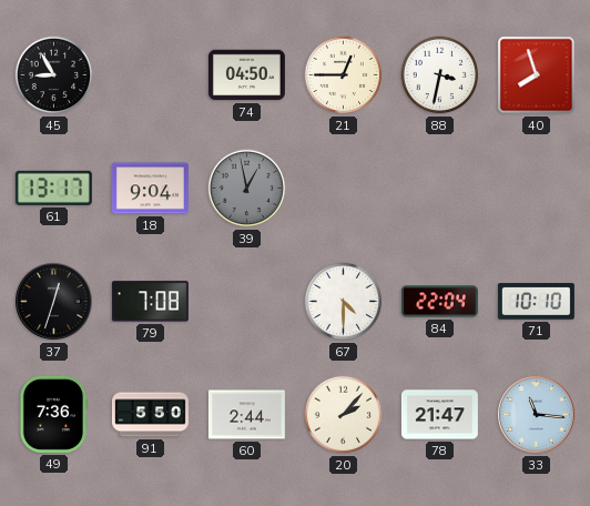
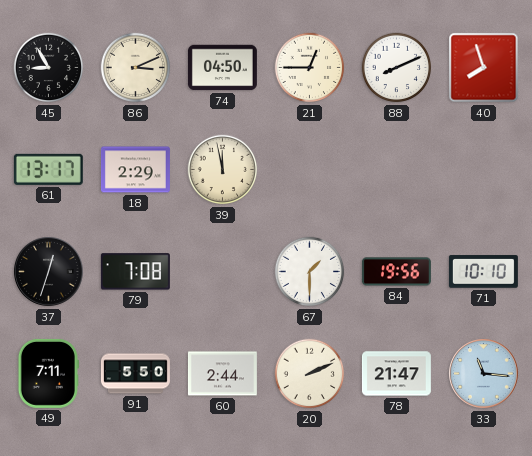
86: none -> 3:11
88: 3:32 -> 8:11
18: 9:04 -> 2:29
39: 12:58 -> 11:58
39 dial: grey -> cream
67: 4:30 -> 1:30
84: 22:04 -> 19:56
49: 7:36 -> 7:11
20: 2:07 -> 2:11
